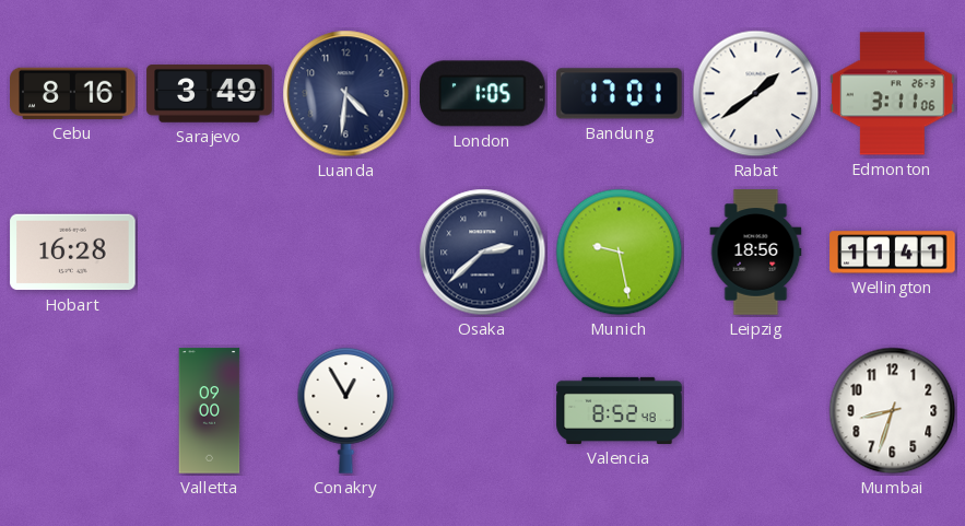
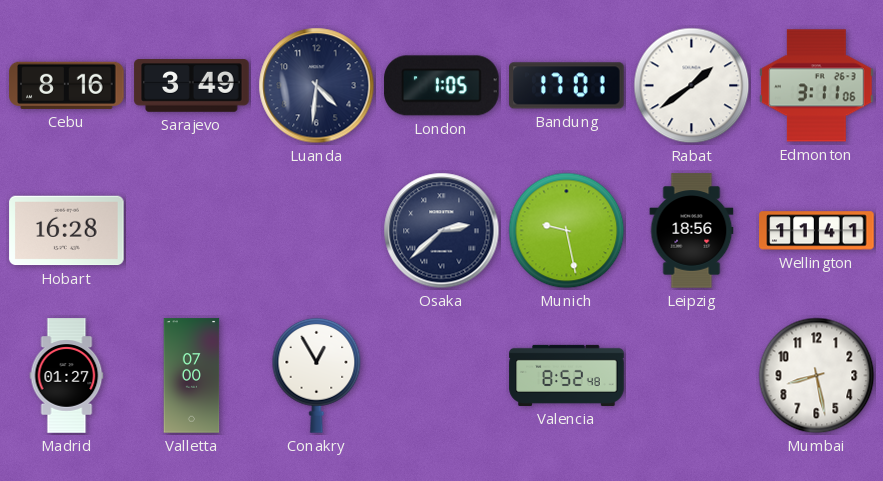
Madrid: none -> 01:27
Valletta: 09:00 -> 07:00
Mumbai: 8:33 -> 8:28
